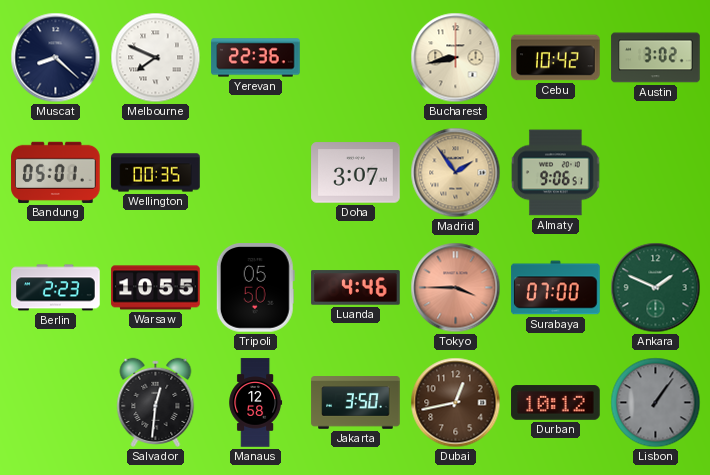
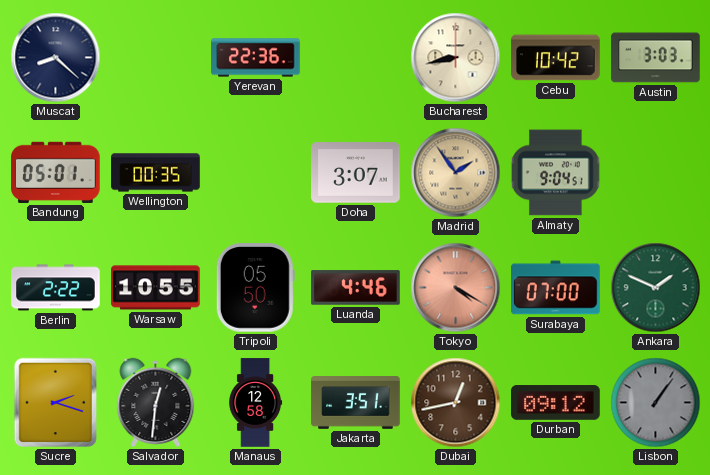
Melbourne: 7:49 -> none
Austin: 3:02 -> 3:03
Almaty: 9:06 -> 9:04
Berlin: 2:23 -> 2:22
Tokyo: 3:45 -> 4:20
Sucre: none -> 2:18
Jakarta: 3:50 -> 3:51
Durban: 10:12 -> 09:12
